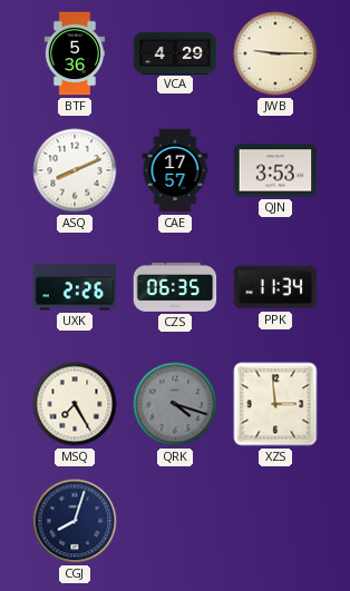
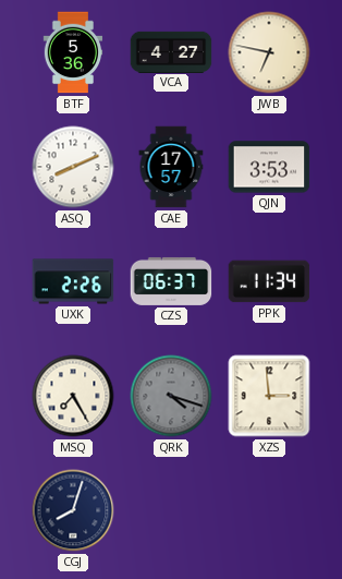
VCA: 4:29 -> 4:27
JWB: 9:15 -> 6:47
CZS: 06:35 -> 06:37
